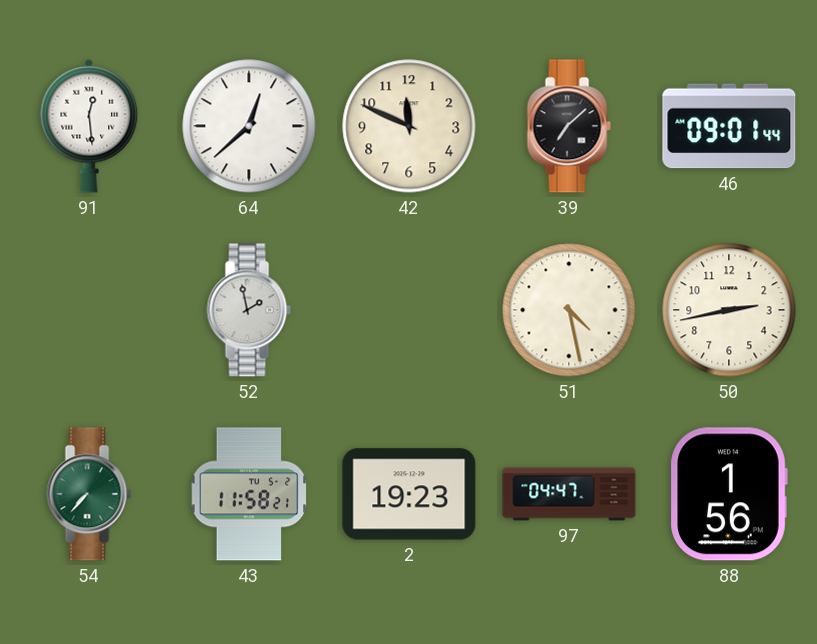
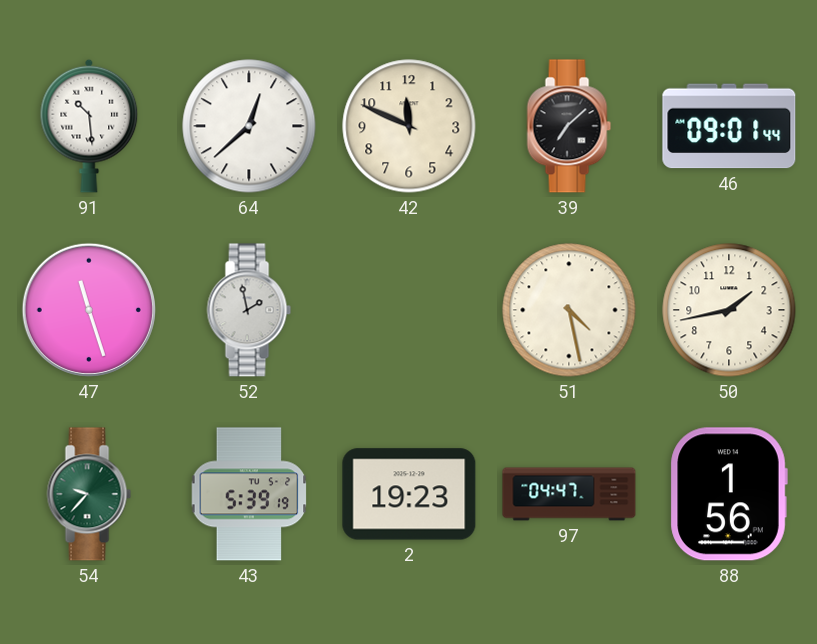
91: 12:29 -> 10:29
47: none -> 11:27
50: 2:43 -> 1:43
54: 7:37 -> 9:37
43: 11:58 -> 5:39
